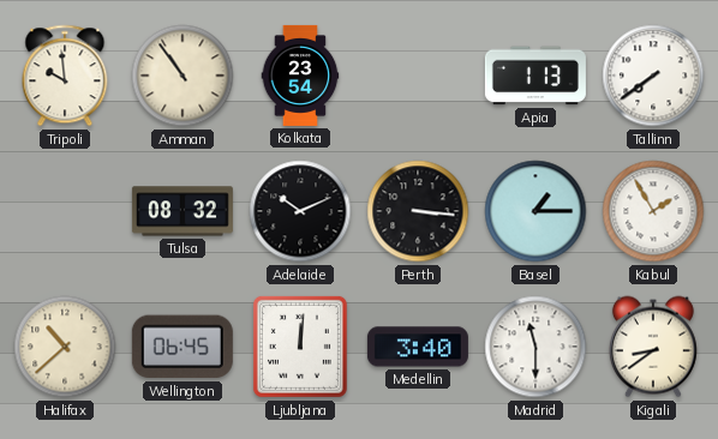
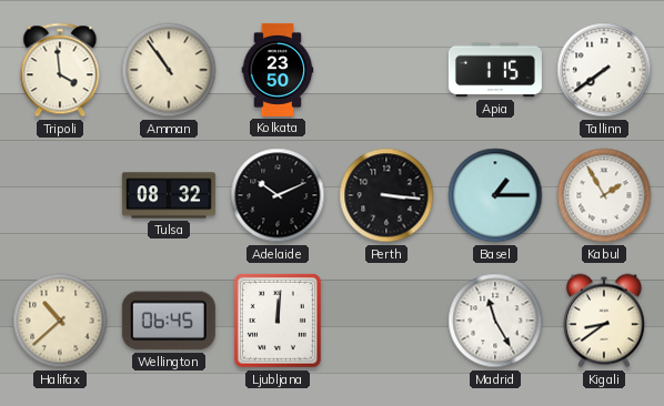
Tripoli: 9:59 -> 3:59
Kolkata: 23:54 -> 23:50
Apia: 1:13 -> 1:15
Medellin: 3:40 -> none
Madrid: 11:30 -> 11:25
